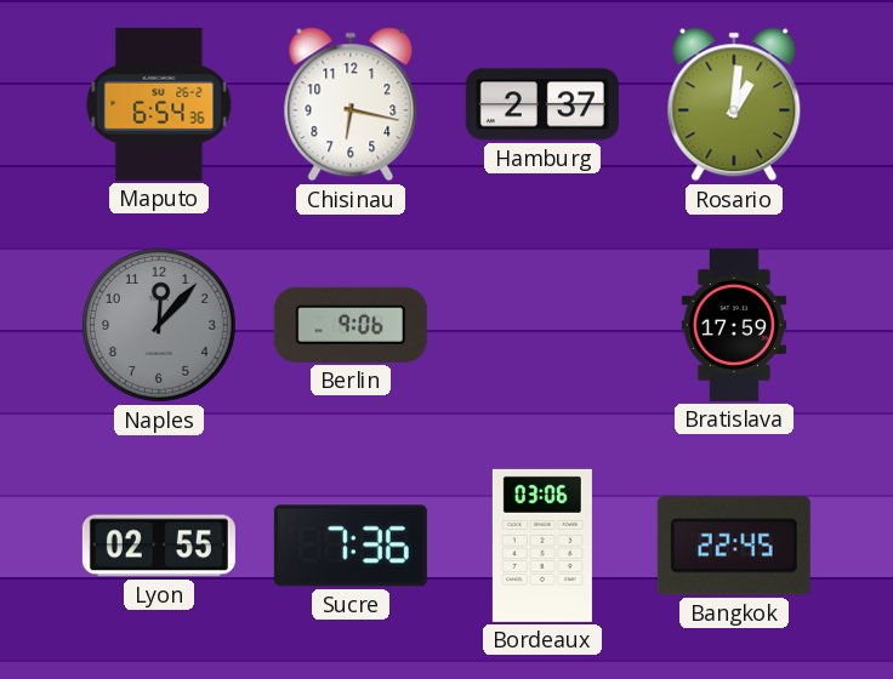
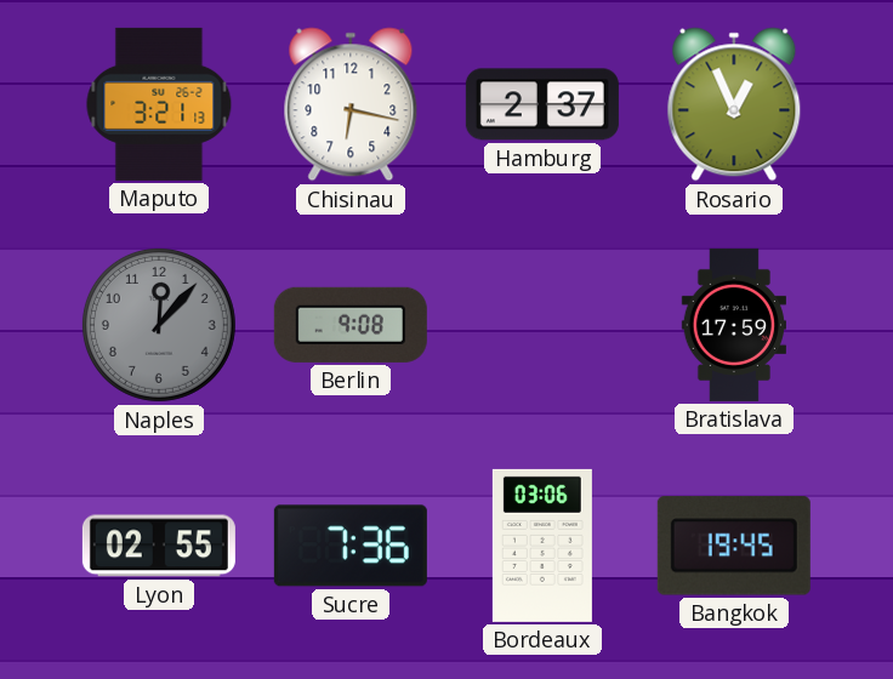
Maputo: 6:54 -> 3:21
Rosario: 1:01 -> 12:56
Berlin: 9:06 -> 9:08
Bangkok: 22:45 -> 19:45
